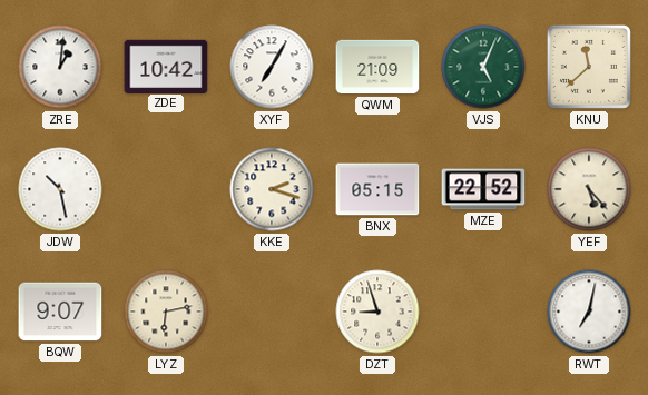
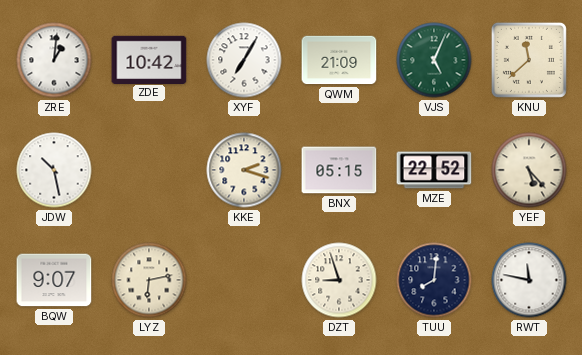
TUU: none -> 8:01
RWT: 7:02 -> 11:47
